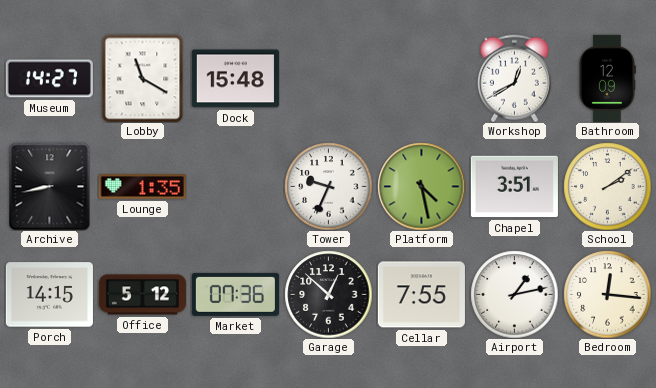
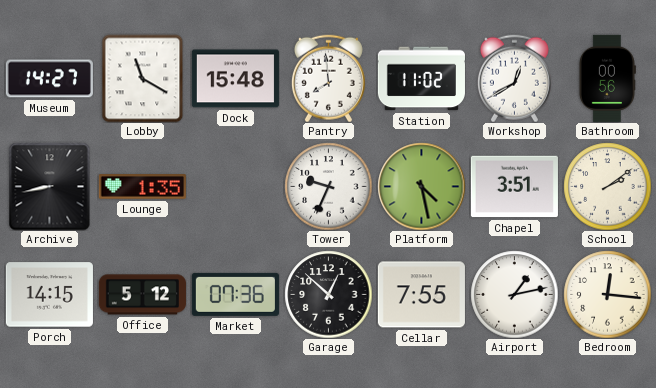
Pantry: none -> 7:59
Station: none -> 11:02
Bathroom: 12:09 -> 00:56
